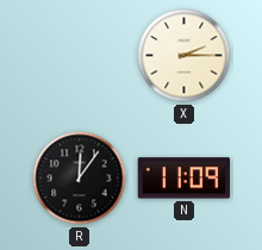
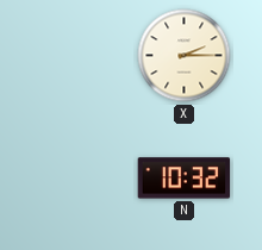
R: 12:06 -> none
N: 11:09 -> 10:32
